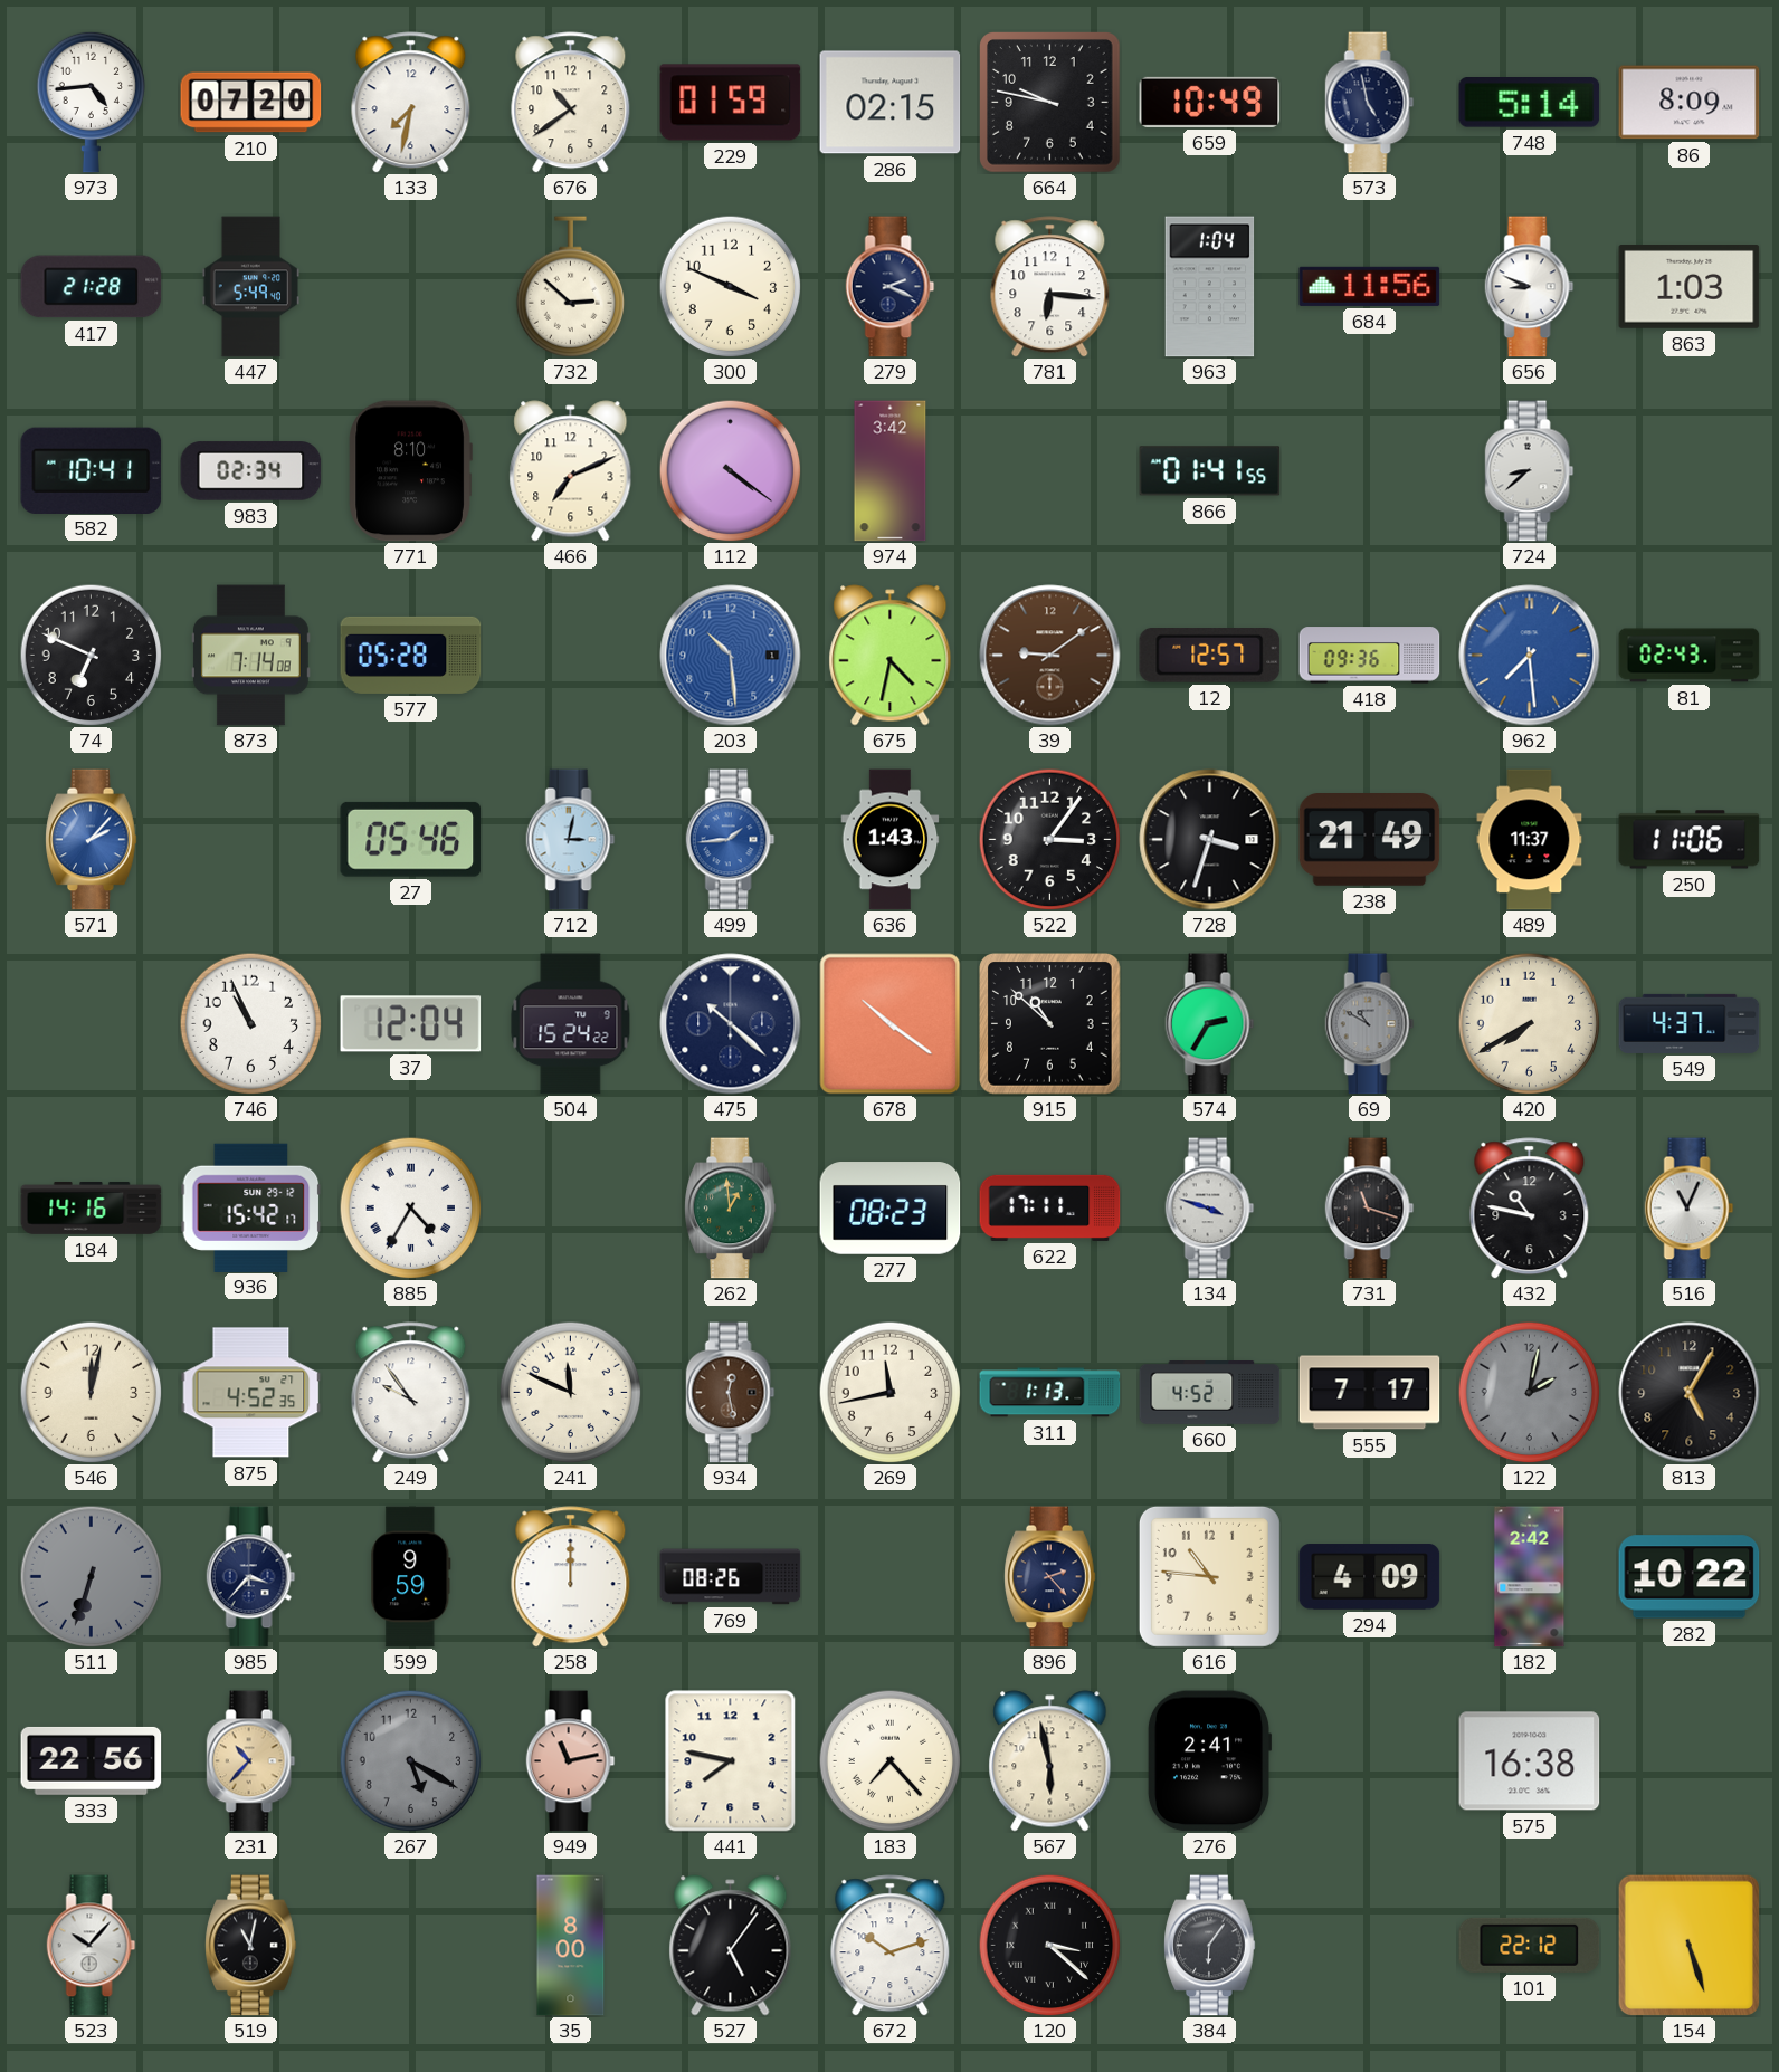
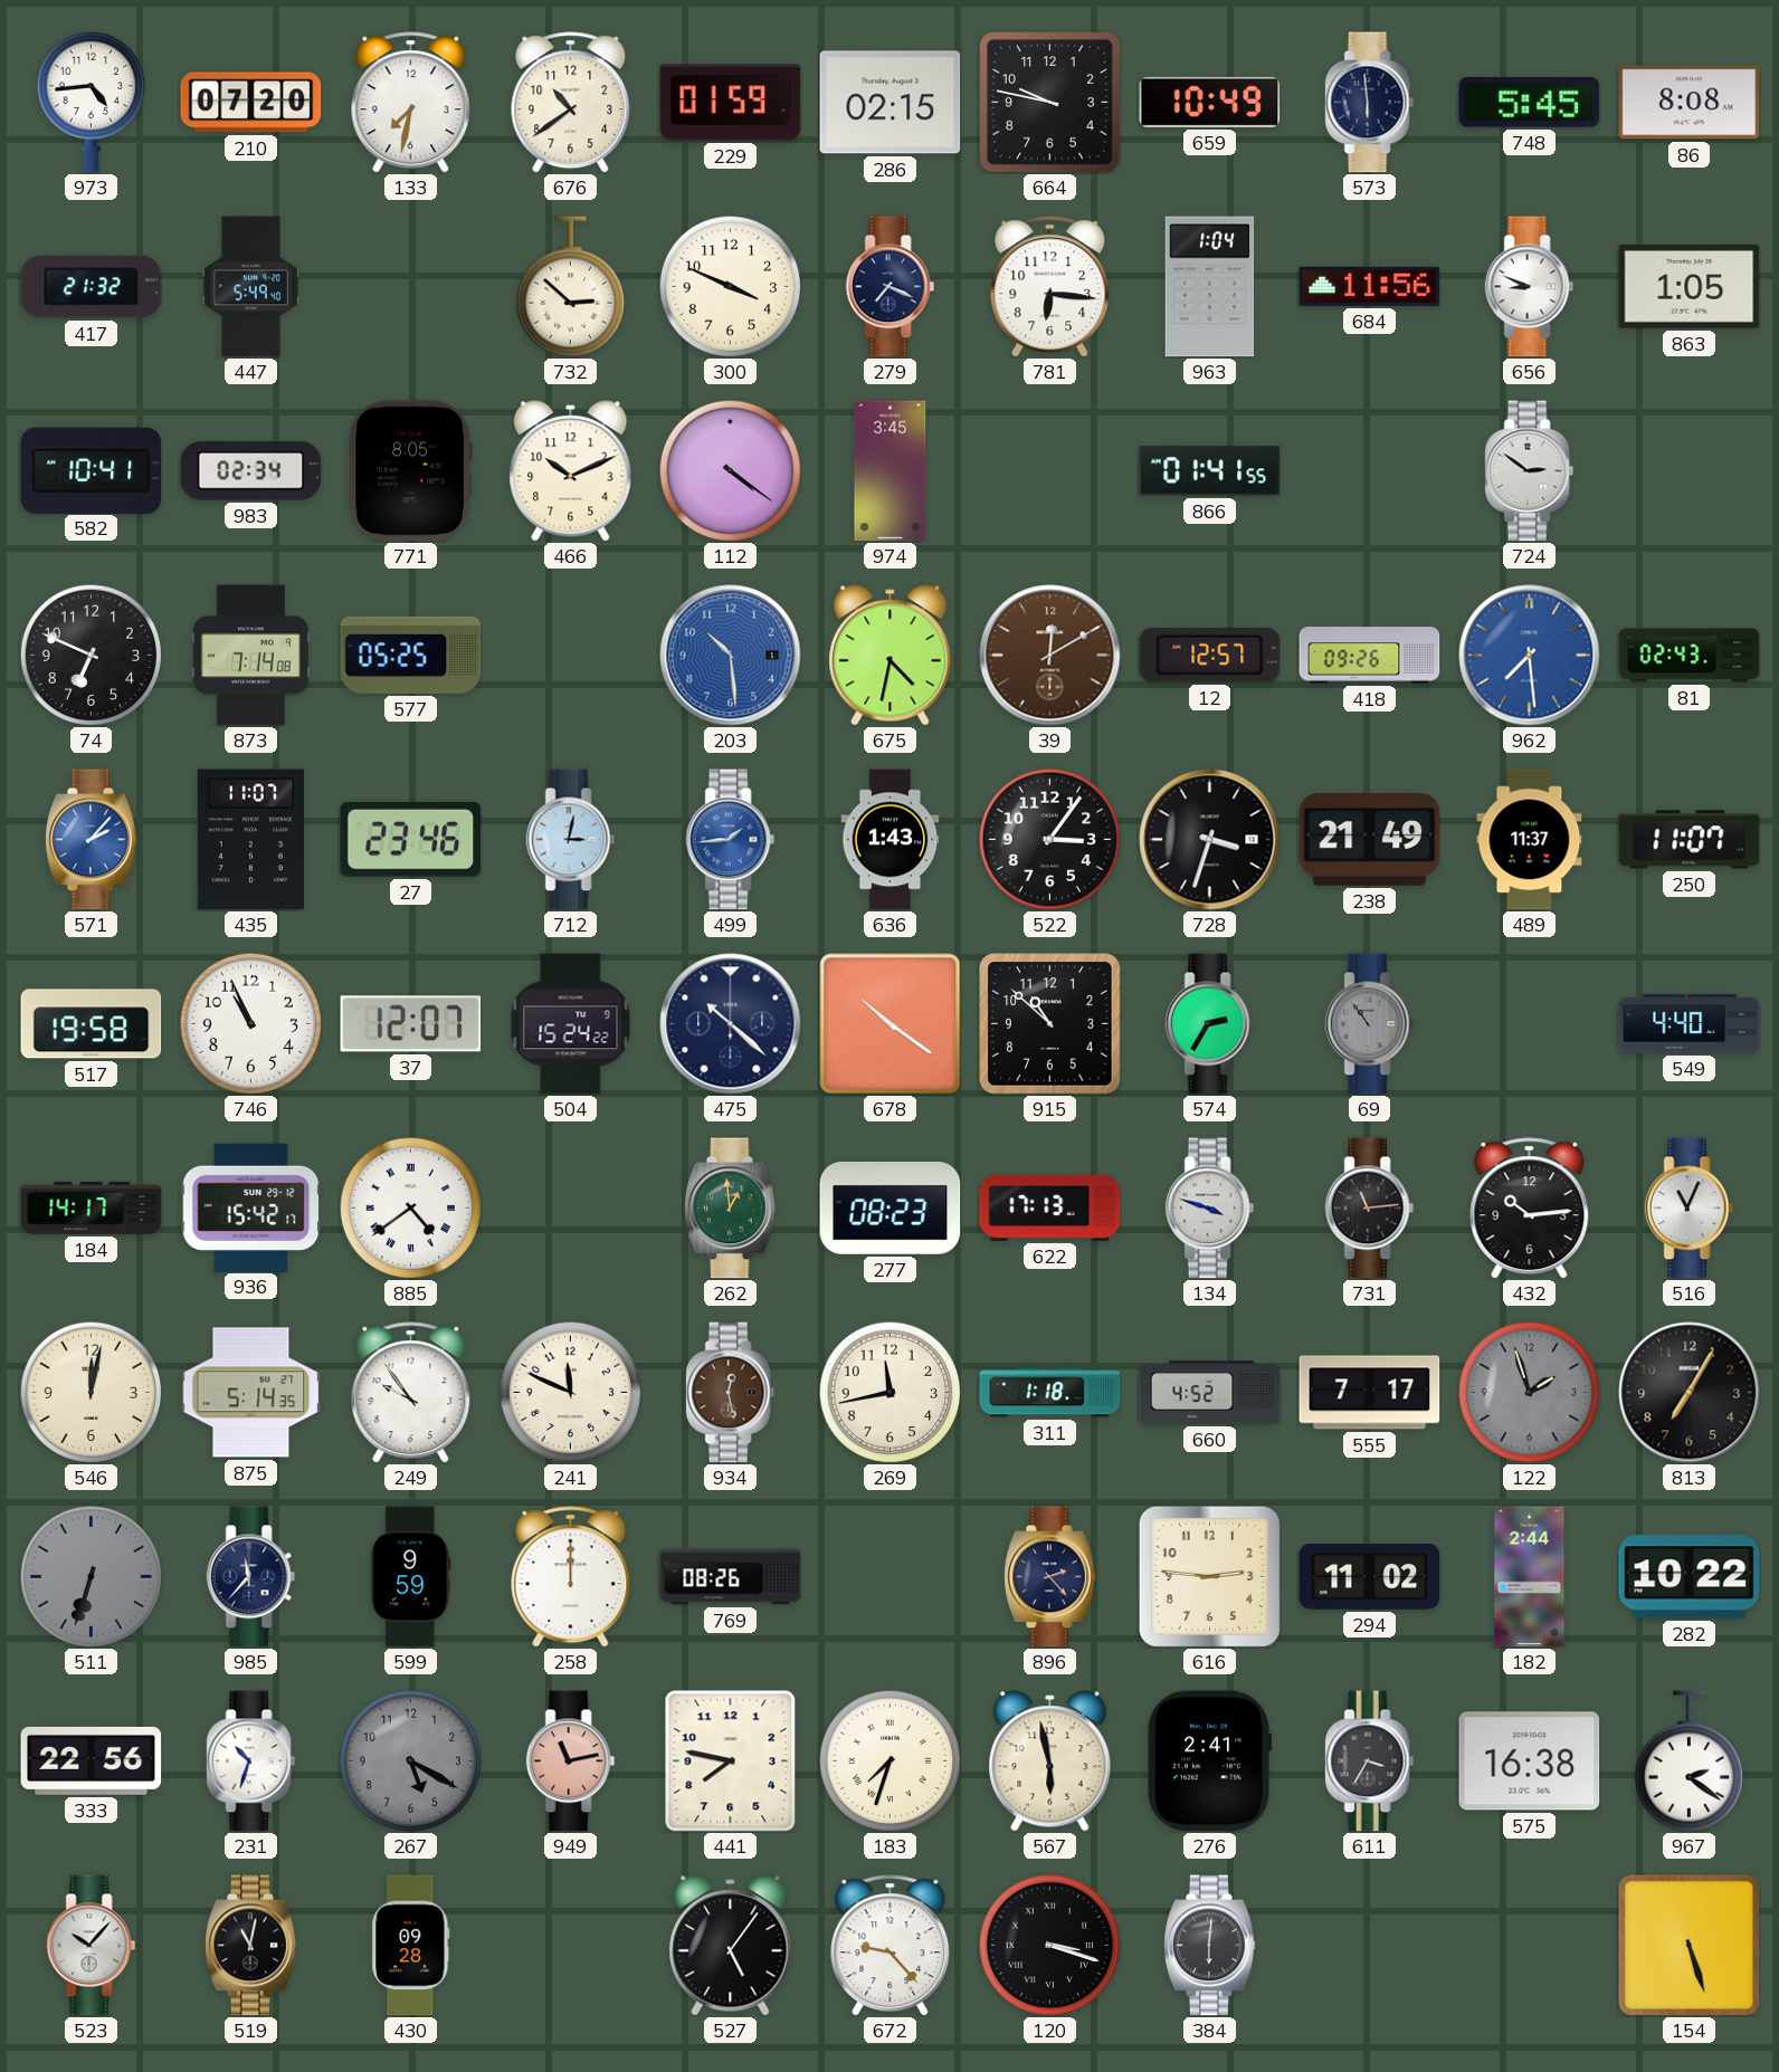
573: 4:58 -> 5:59
748: 5:14 -> 5:45
86: 8:09 -> 8:08
417: 21:28 -> 21:32
279: 2:19 -> 7:19
863: 1:03 -> 1:05
771: 8:10 -> 8:05
466: 7:11 -> 10:11
974: 3:42 -> 3:45
724: 8:38 -> 2:51
577: 05:28 -> 05:25
39: 9:09 -> 12:10
418: 09:36 -> 09:26
435: none -> 11:07
27: 05:46 -> 23:46
250: 11:06 -> 11:07
517: none -> 19:58
37: 12:04 -> 12:07
69: 10:50 -> 10:54
420: 7:40 -> none
549: 4:37 -> 4:40
184: 14:16 -> 14:17
885: 4:35 -> 4:39
622: 17:11 -> 17:13
731: 11:18 -> 11:14
432: 10:47 -> 10:14
875: 4:52 -> 5:14
311: 1:13 -> 1:18
122: 2:02 -> 1:57
813: 5:05 -> 7:05
985: 3:37 -> 11:37
616: 10:46 -> 2:46
294: 4:09 -> 11:02
182: 2:42 -> 2:44
231: 10:37 -> 10:33
231 dial: champagne -> white
183: 7:23 -> 7:33
611: none -> 3:35
967: none -> 2:21
430: none -> 09:28
35: 8:00 -> none
672: 10:12 -> 9:23
120: 3:22 -> 3:18
384: 6:06 -> 6:01
101: 22:12 -> none
